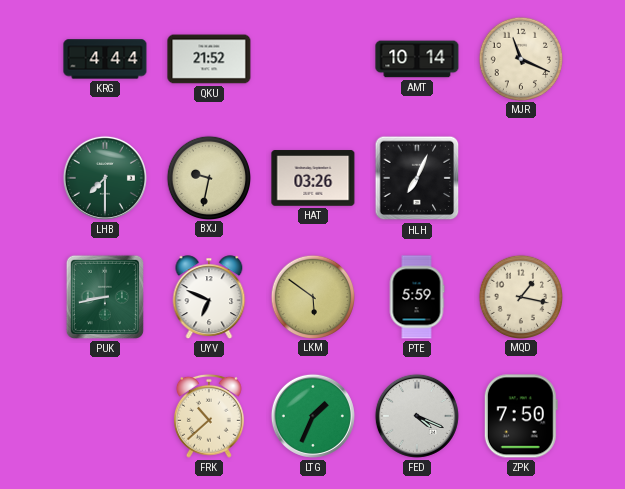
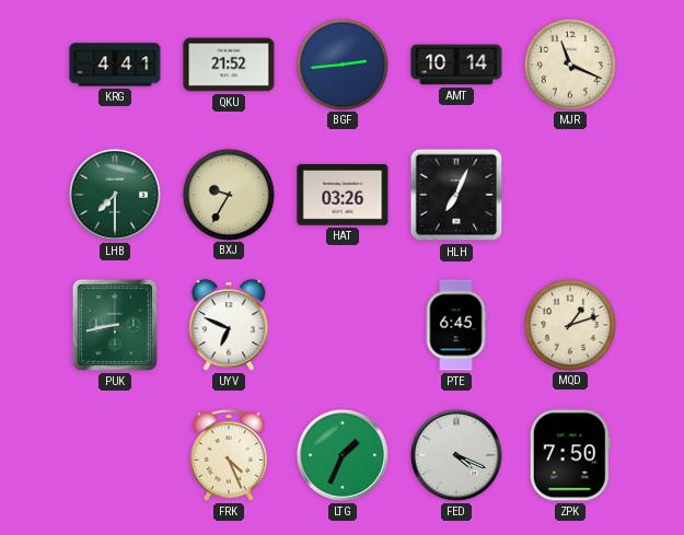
KRG: 4:44 -> 4:41
BGF: none -> 2:44
BXJ: 9:32 -> 9:35
LKM: 5:51 -> none
PTE: 5:59 -> 6:45
MQD: 1:17 -> 1:12
FRK: 10:38 -> 4:26
